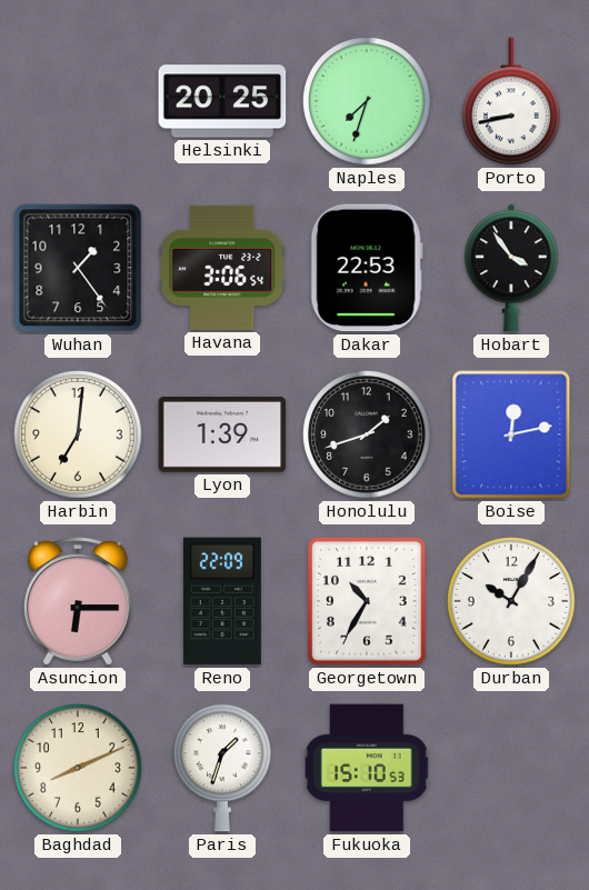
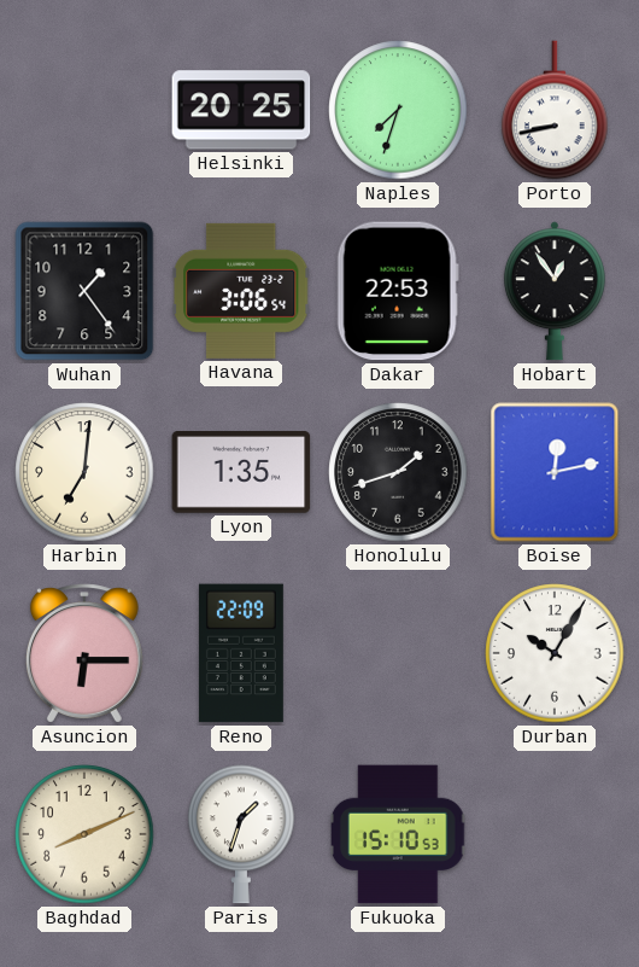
Hobart: 3:54 -> 12:54
Lyon: 1:39 -> 1:35
Georgetown: 10:35 -> none
